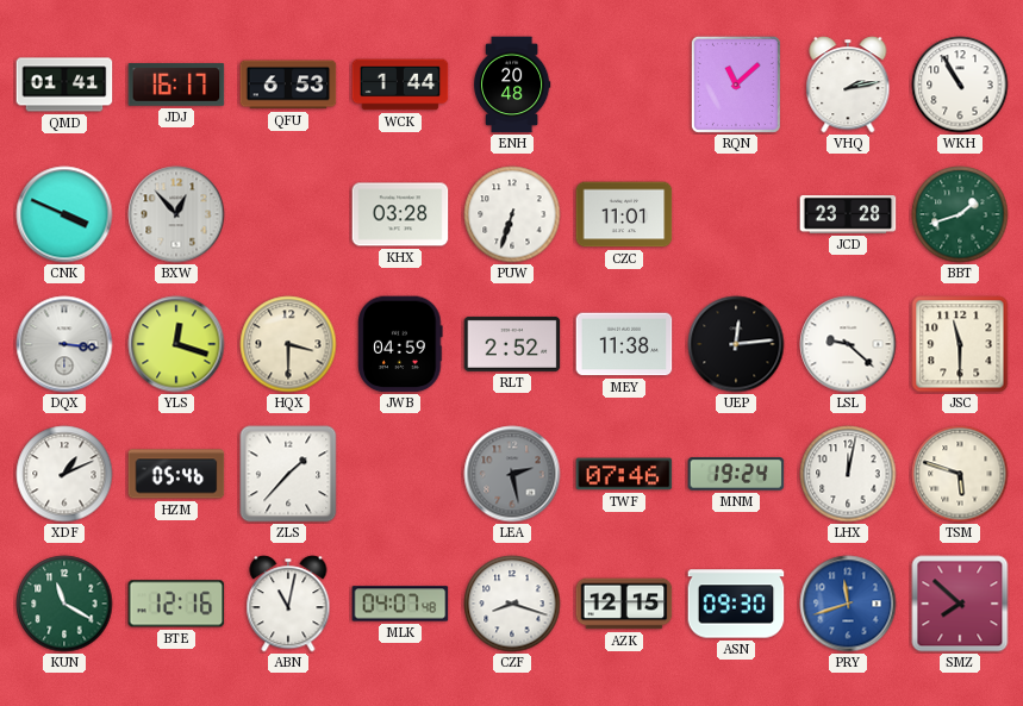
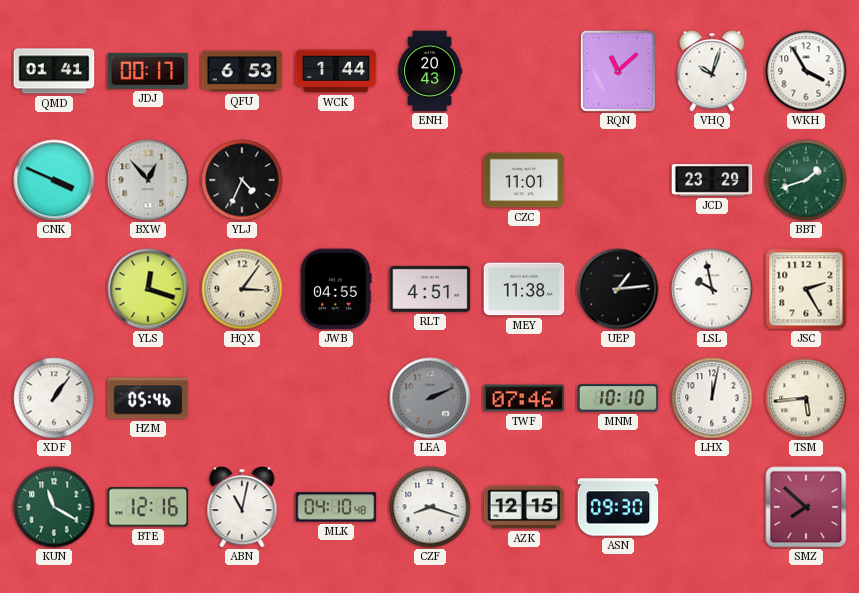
JDJ: 16:17 -> 00:17
ENH: 20:48 -> 20:43
VHQ: 2:13 -> 10:03
WKH: 10:55 -> 3:55
YLJ: none -> 4:34
KHX: 03:28 -> none
PUW: 6:33 -> none
JCD: 23:28 -> 23:29
DQX: 3:16 -> none
HQX: 3:30 -> 3:06
JWB: 04:59 -> 04:55
RLT: 2:52 -> 4:51
UEP: 12:14 -> 1:14
LSL: 9:22 -> 9:58
JSC: 11:30 -> 2:25
XDF: 1:11 -> 1:06
ZLS: 1:37 -> none
LEA: 2:28 -> 2:11
MNM: 19:24 -> 10:10
TSM: 5:48 -> 5:44
MLK: 04:07 -> 04:10
PRY: 11:42 -> none
